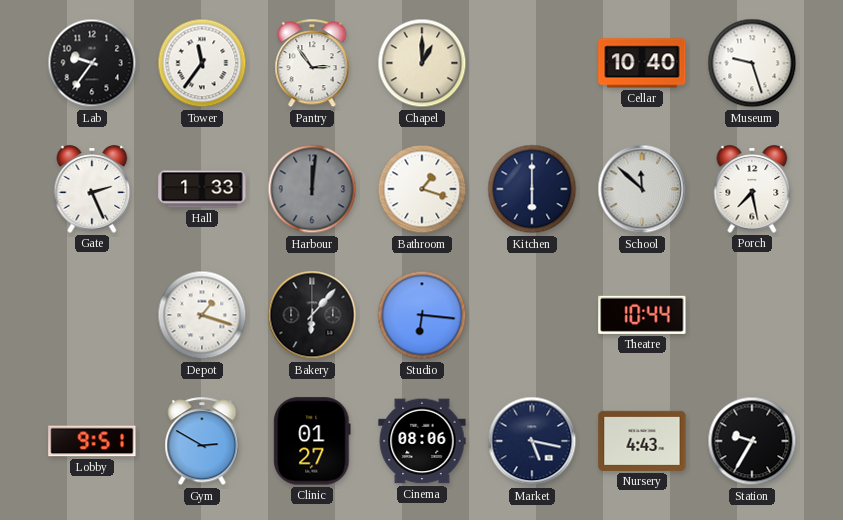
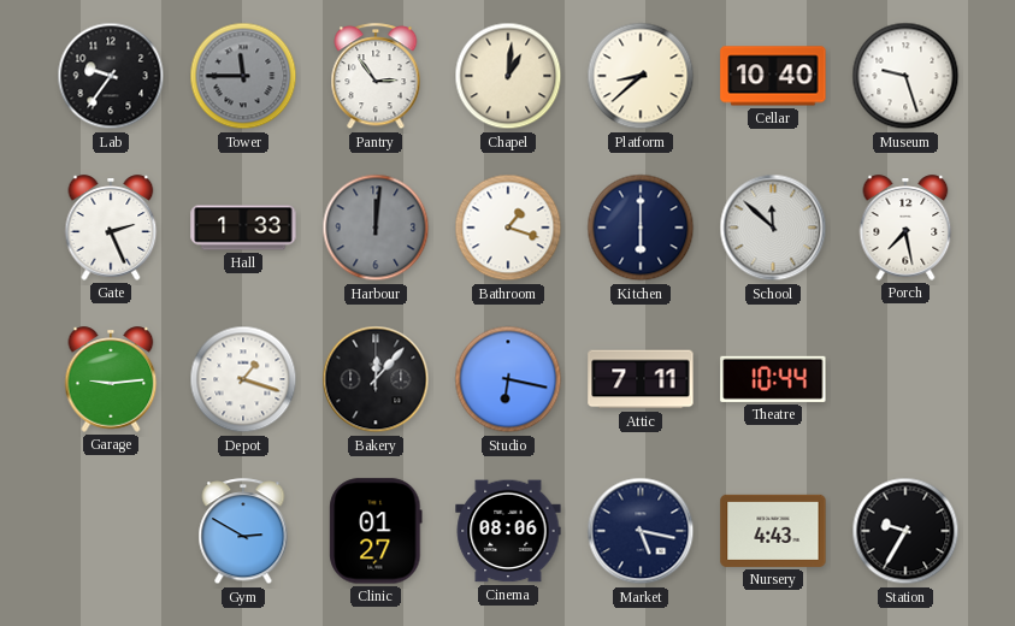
Tower: 11:36 -> 11:45
Tower dial: white -> grey
Chapel: 1:00 -> 1:01
Platform: none -> 8:38
Garage: none -> 9:14
Bakery: 6:07 -> 12:07
Studio: 6:16 -> 6:17
Attic: none -> 7:11
Lobby: 9:51 -> none
